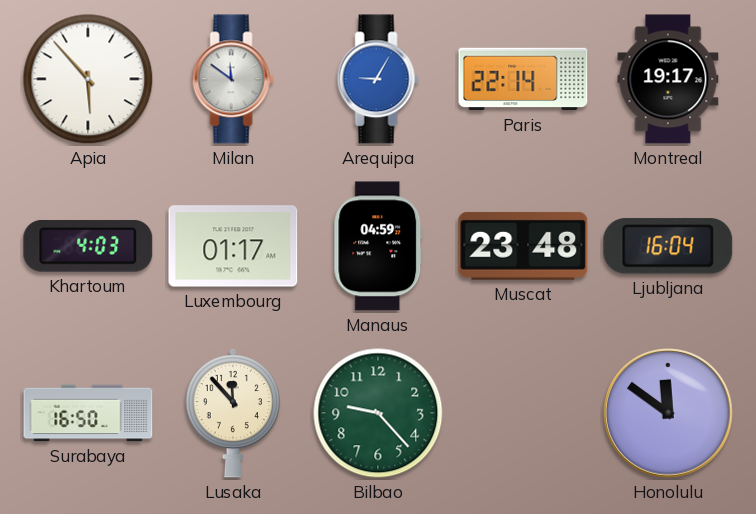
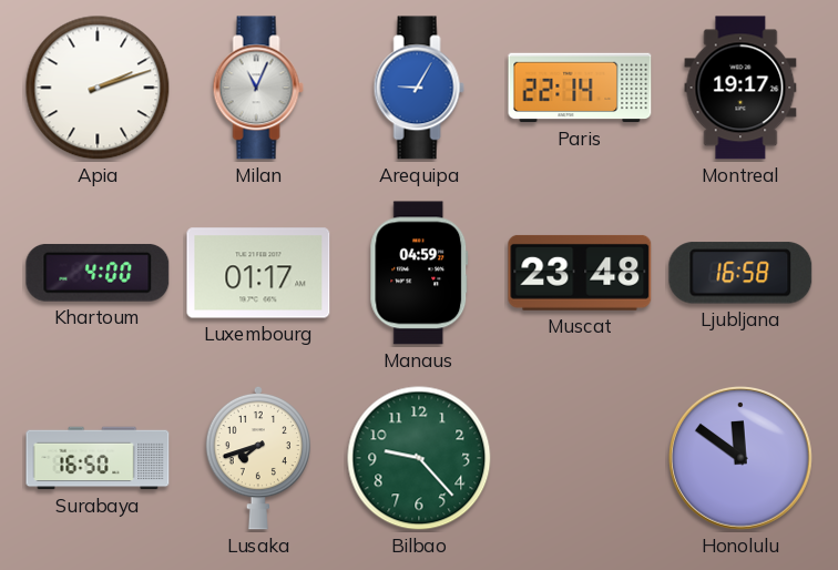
Apia: 5:53 -> 2:12
Milan: 11:51 -> 11:04
Khartoum: 4:03 -> 4:00
Ljubljana: 16:04 -> 16:58
Lusaka: 11:53 -> 7:42
